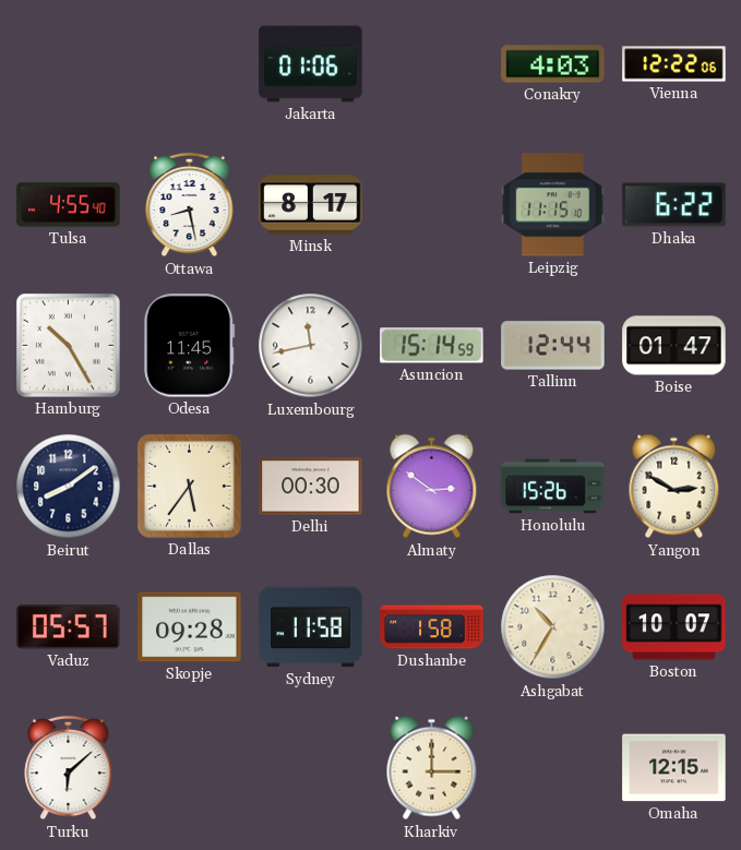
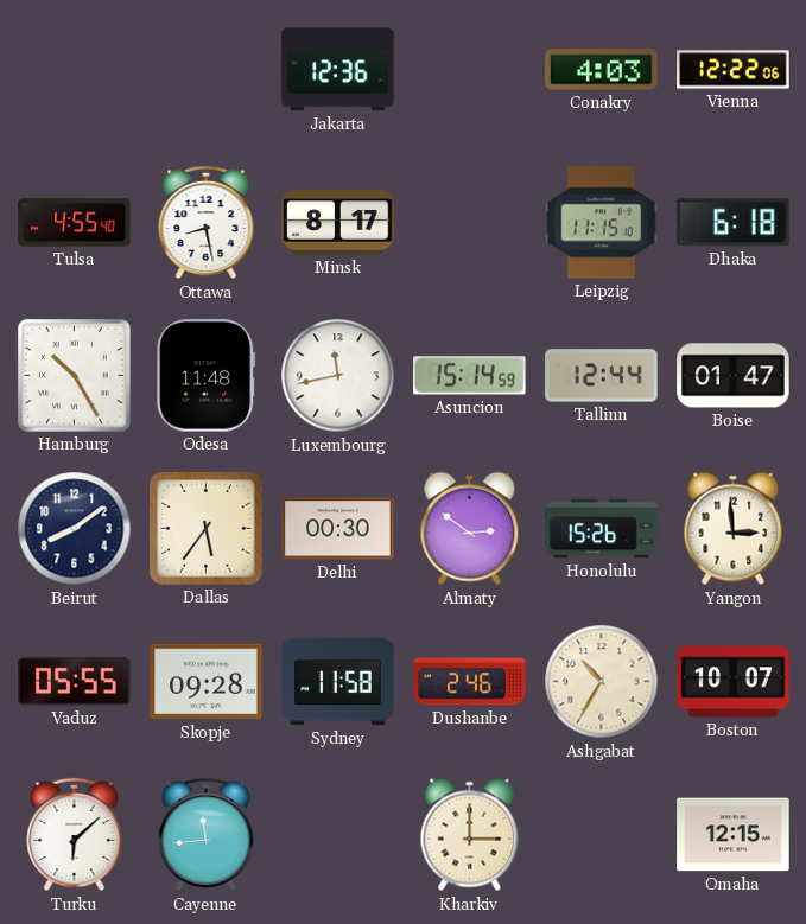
Jakarta: 01:06 -> 12:36
Dhaka: 6:22 -> 6:18
Odesa: 11:45 -> 11:48
Yangon: 2:50 -> 2:59
Vaduz: 05:57 -> 05:55
Dushanbe: 1:58 -> 2:46
Cayenne: none -> 11:44
